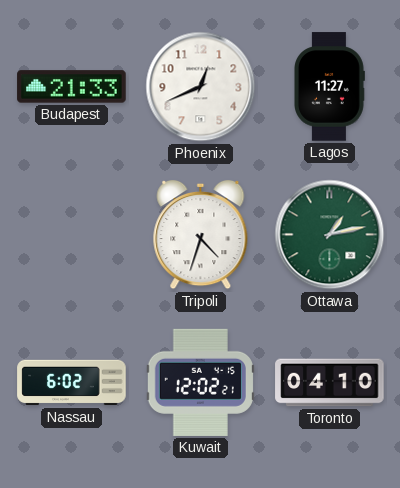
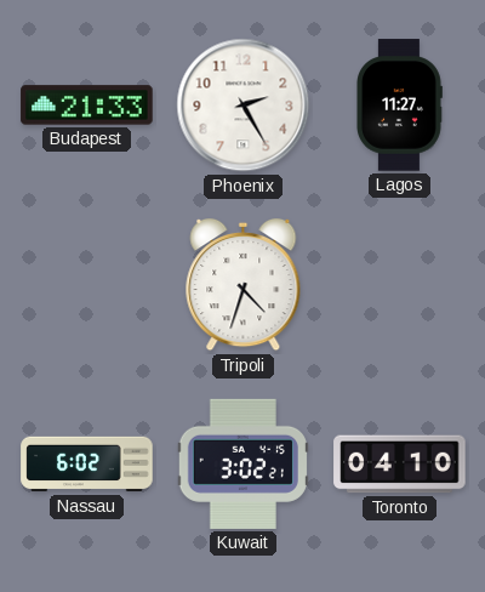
Phoenix: 12:41 -> 2:25
Ottawa: 1:13 -> none
Kuwait: 12:02 -> 3:02
